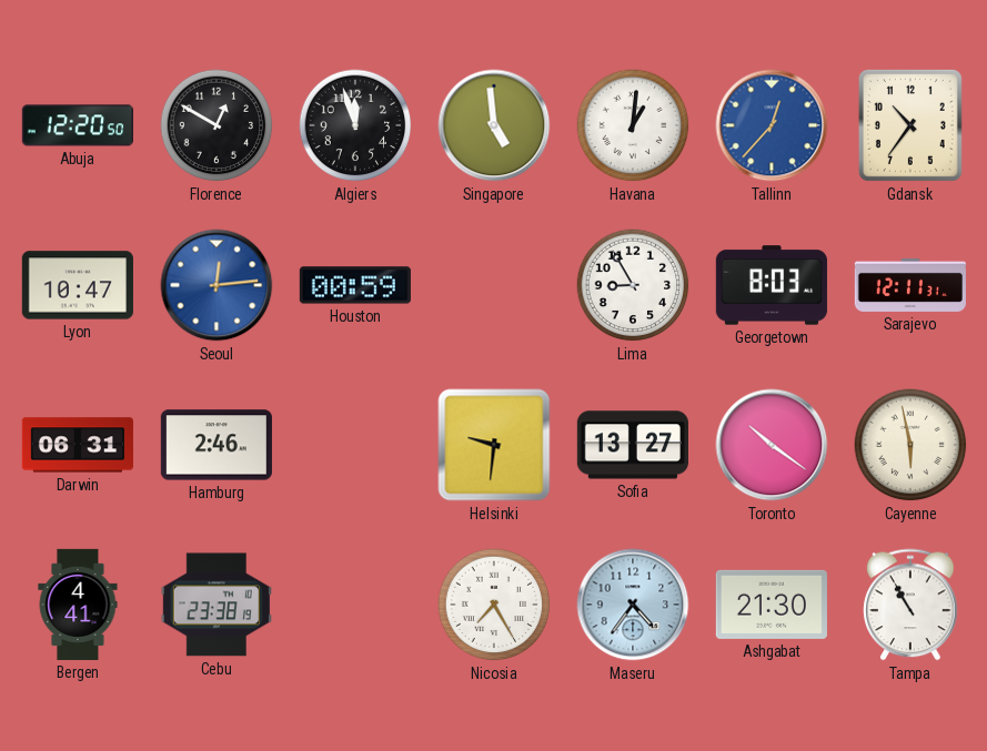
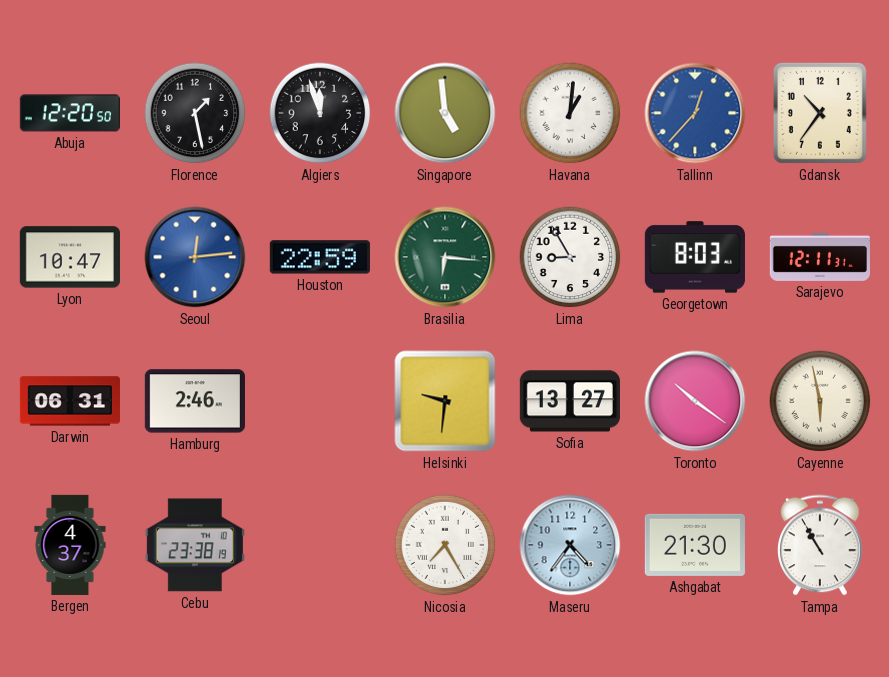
Florence: 12:50 -> 1:28
Houston: 00:59 -> 22:59
Brasilia: none -> 6:16
Bergen: 4:41 -> 4:37
